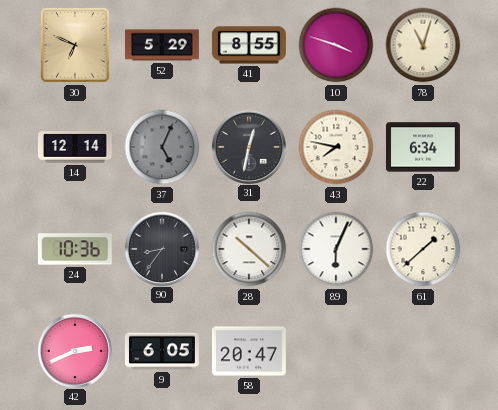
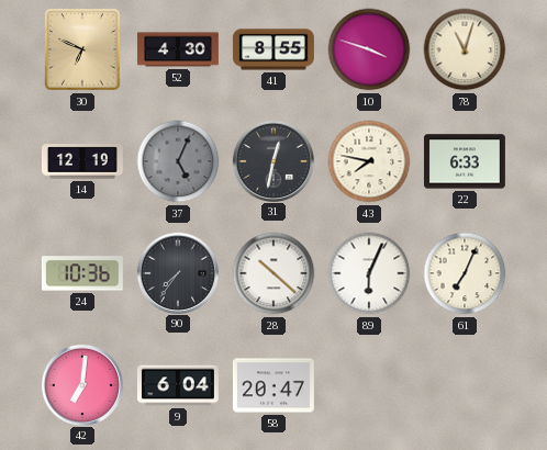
52: 5:29 -> 4:30
14: 12:14 -> 12:19
22: 6:34 -> 6:33
90: 8:36 -> 7:36
61: 1:38 -> 7:04
42: 2:41 -> 7:01
9: 6:05 -> 6:04
